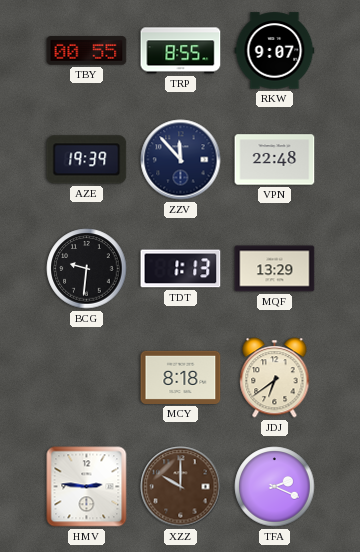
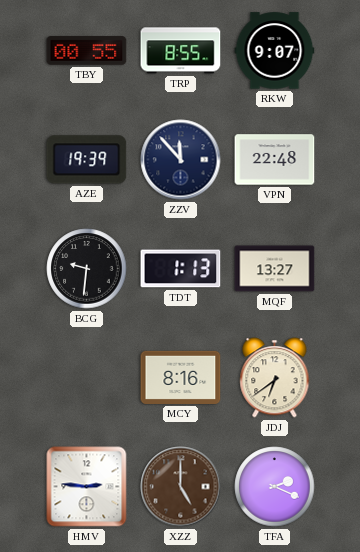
MQF: 13:29 -> 13:27
MCY: 8:18 -> 8:16
XZZ: 10:00 -> 5:00
